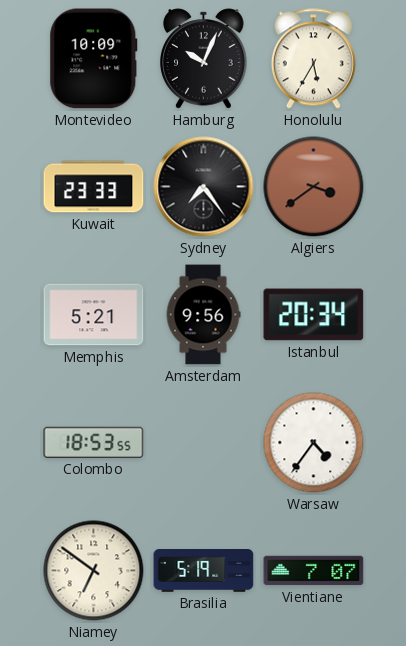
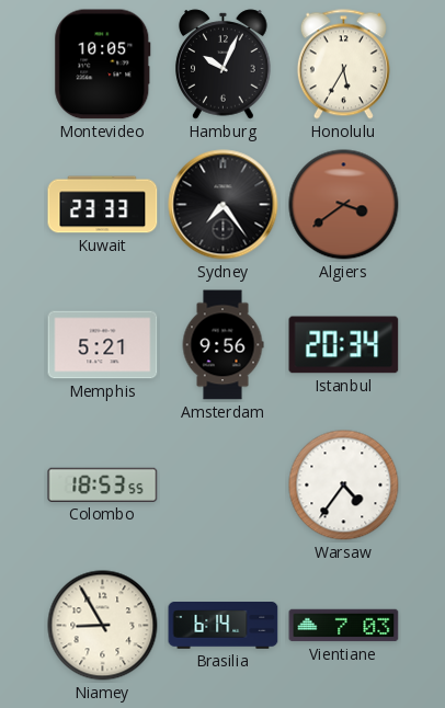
Montevideo: 10:09 -> 10:05
Niamey: 6:51 -> 8:55
Brasilia: 5:19 -> 6:14
Vientiane: 7:07 -> 7:03
